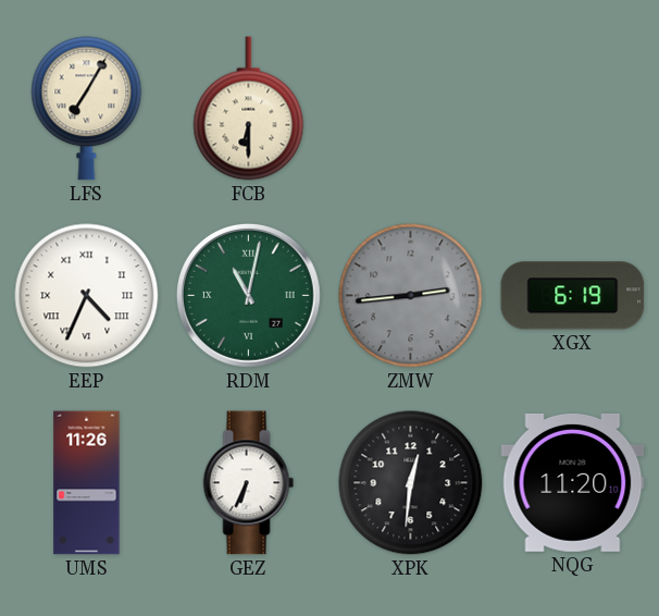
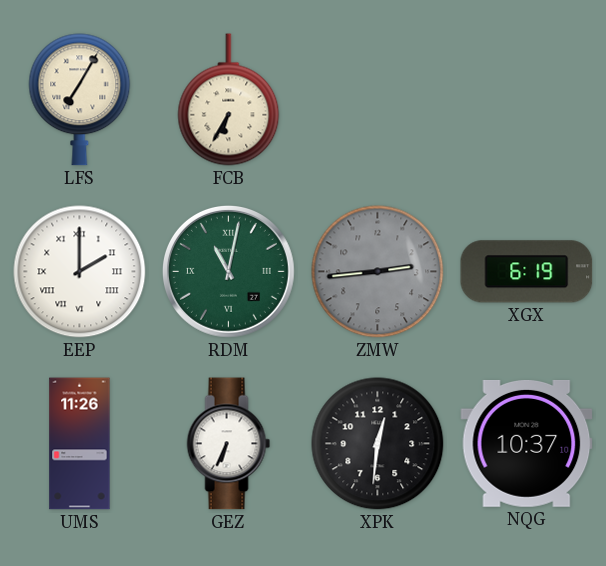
FCB: 6:30 -> 6:35
EEP: 4:34 -> 2:00
NQG: 11:20 -> 10:37
